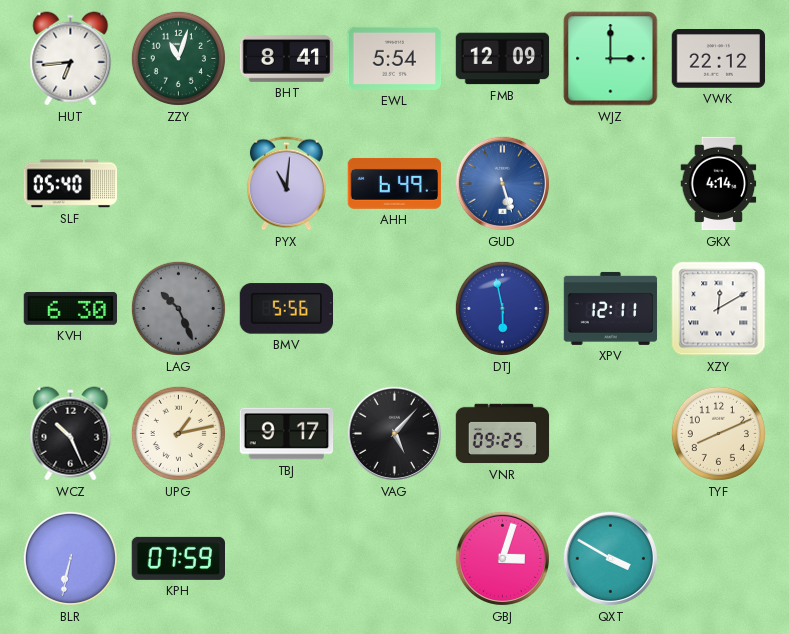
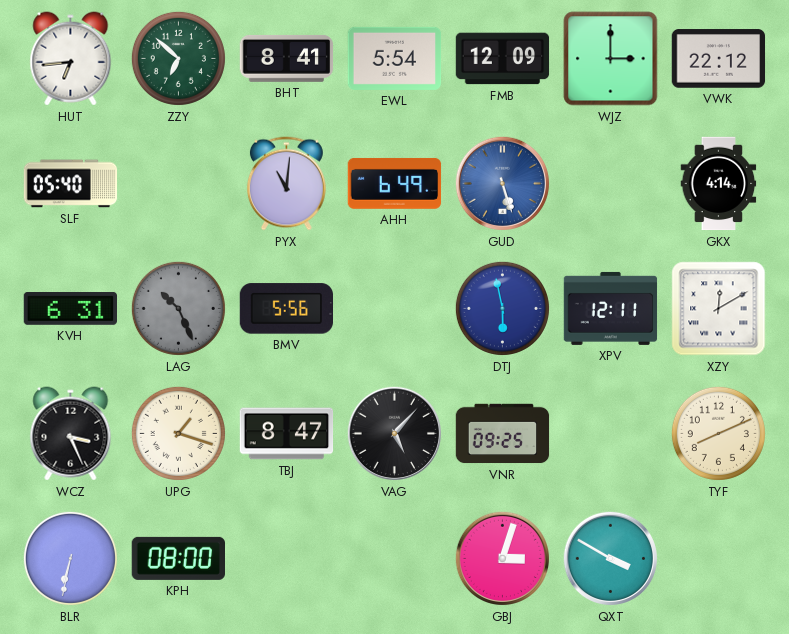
ZZY: 11:03 -> 6:52
KVH: 6:30 -> 6:31
WCZ: 10:26 -> 3:26
UPG: 1:13 -> 1:18
TBJ: 9:17 -> 8:47
KPH: 07:59 -> 08:00
